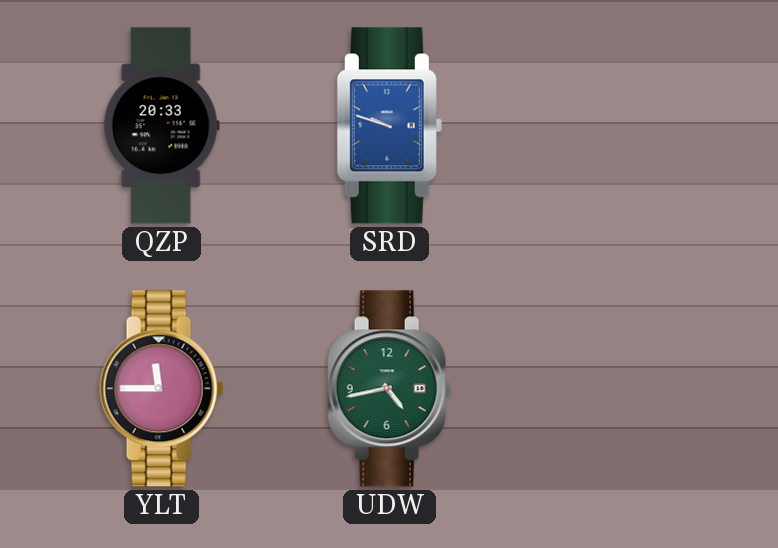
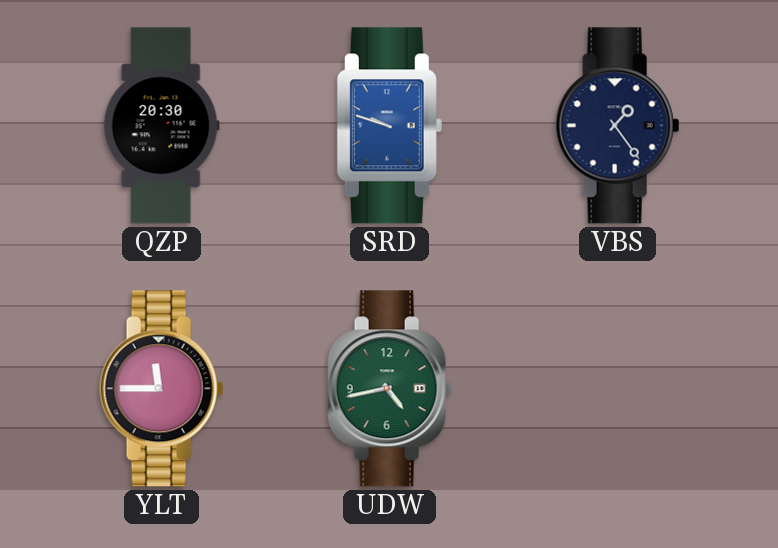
QZP: 20:33 -> 20:30
VBS: none -> 1:24
